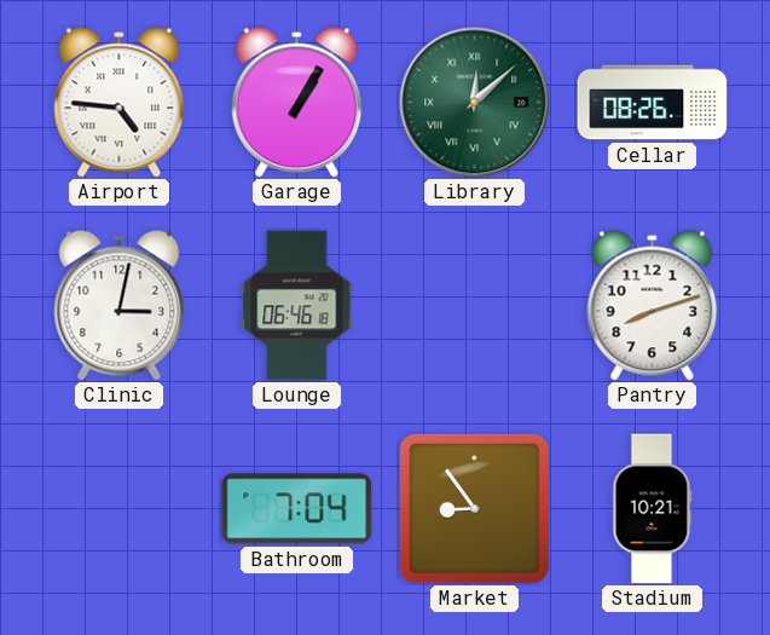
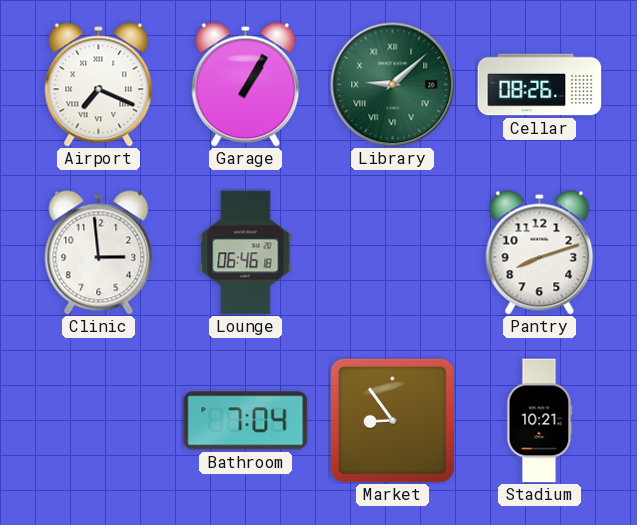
Airport: 4:46 -> 7:19
Library: 12:08 -> 9:08
Clinic: 3:02 -> 2:59
